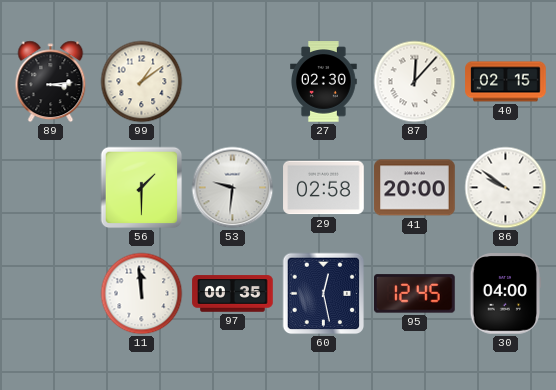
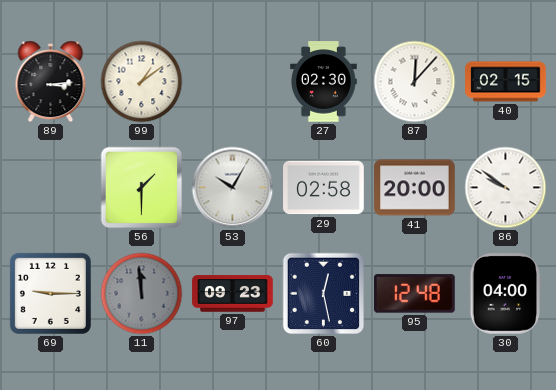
53: 9:31 -> 10:05
69: none -> 9:15
11 dial: white -> grey
97: 00:35 -> 09:23
95: 12:45 -> 12:48
